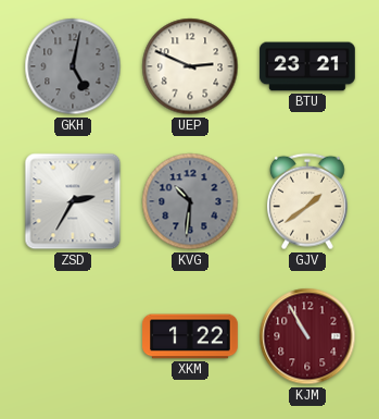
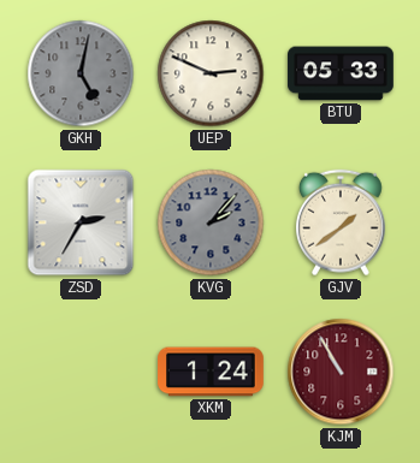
BTU: 23:21 -> 05:33
KVG: 10:31 -> 2:07
XKM: 1:22 -> 1:24
